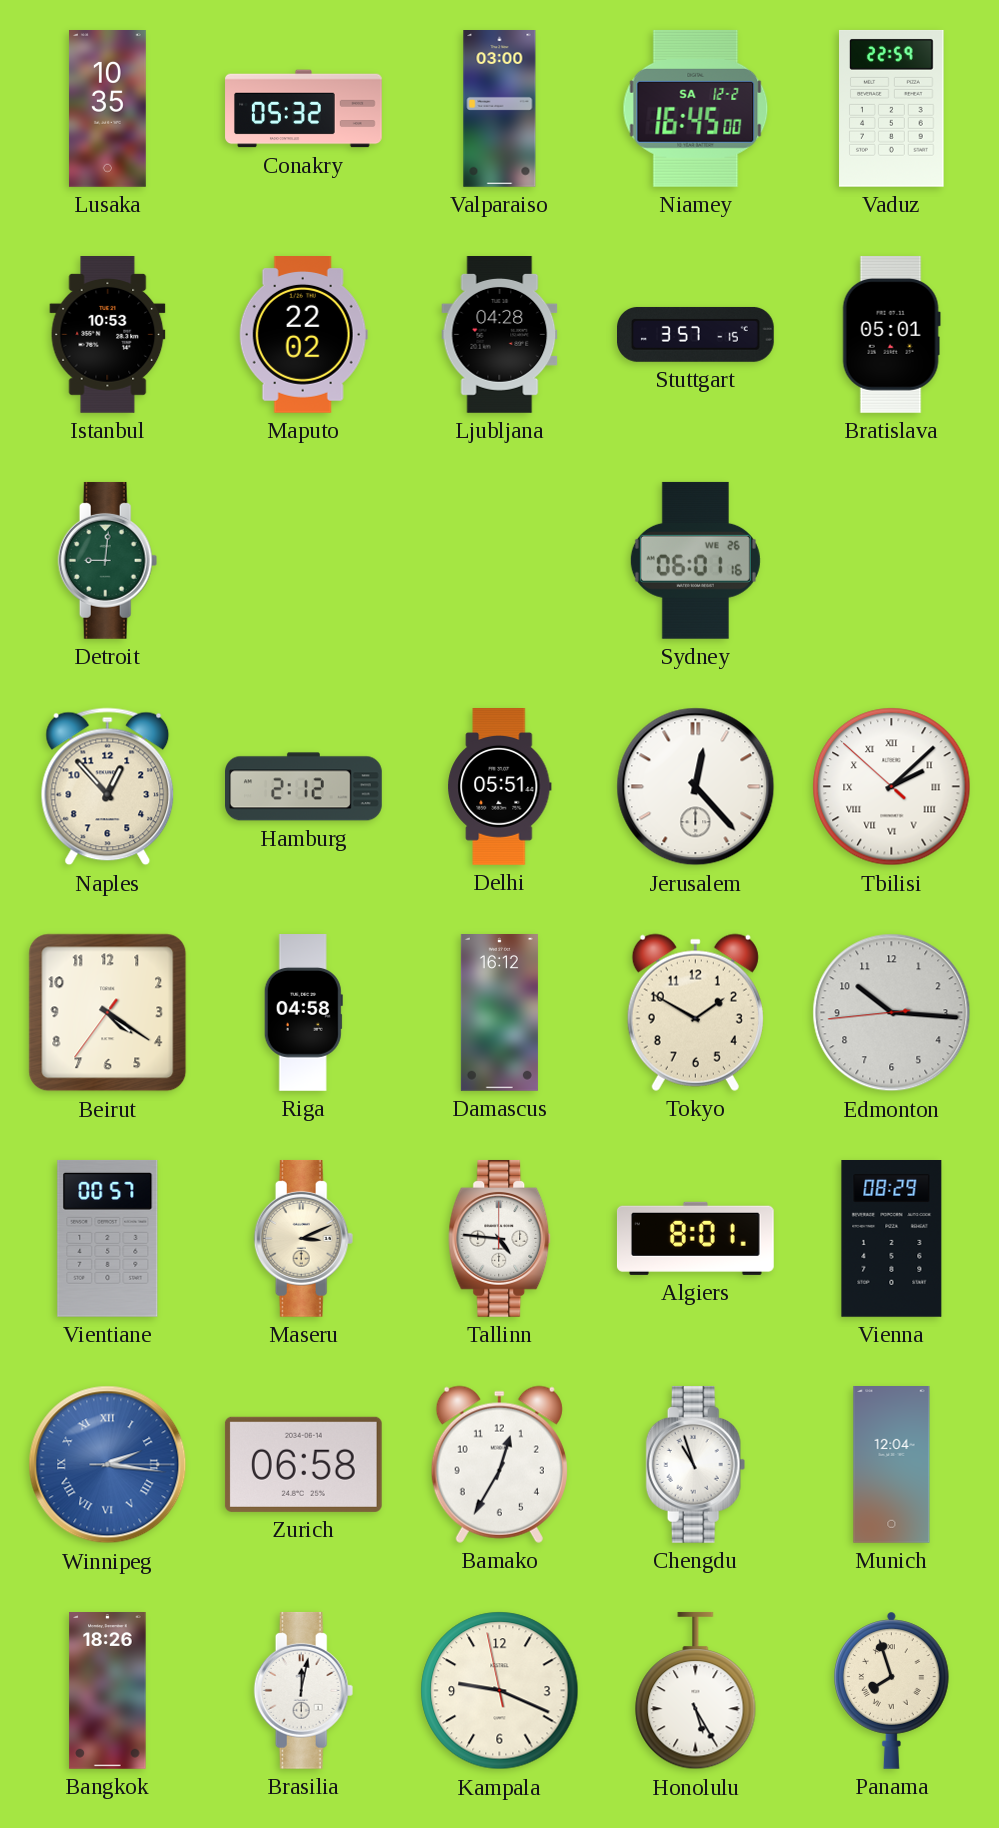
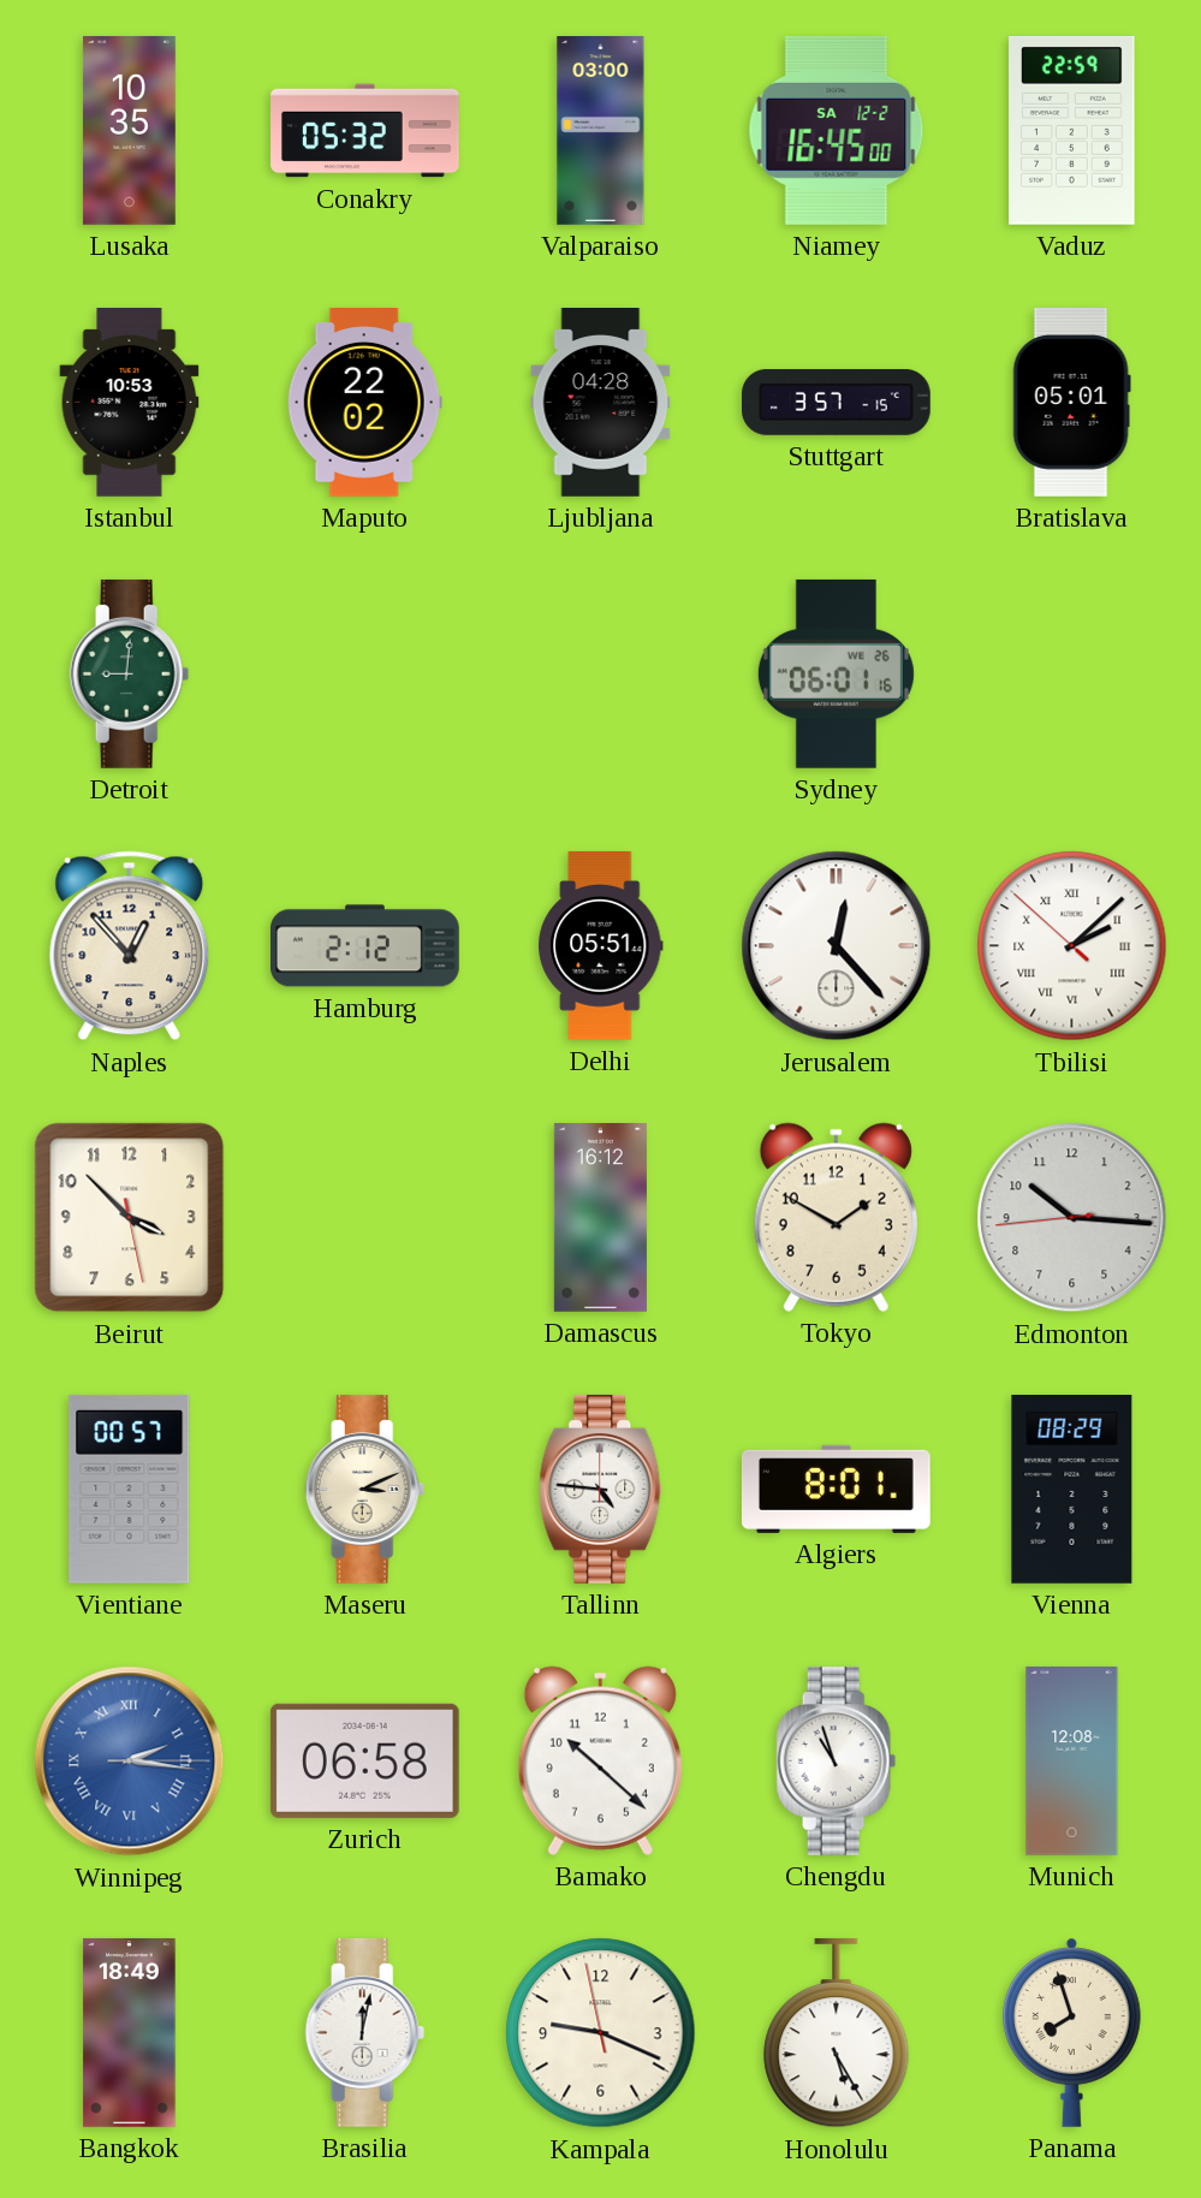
Beirut: 4:20 -> 3:52
Riga: 04:58 -> none
Bamako: 12:35 -> 10:22
Munich: 12:04 -> 12:08
Bangkok: 18:26 -> 18:49
